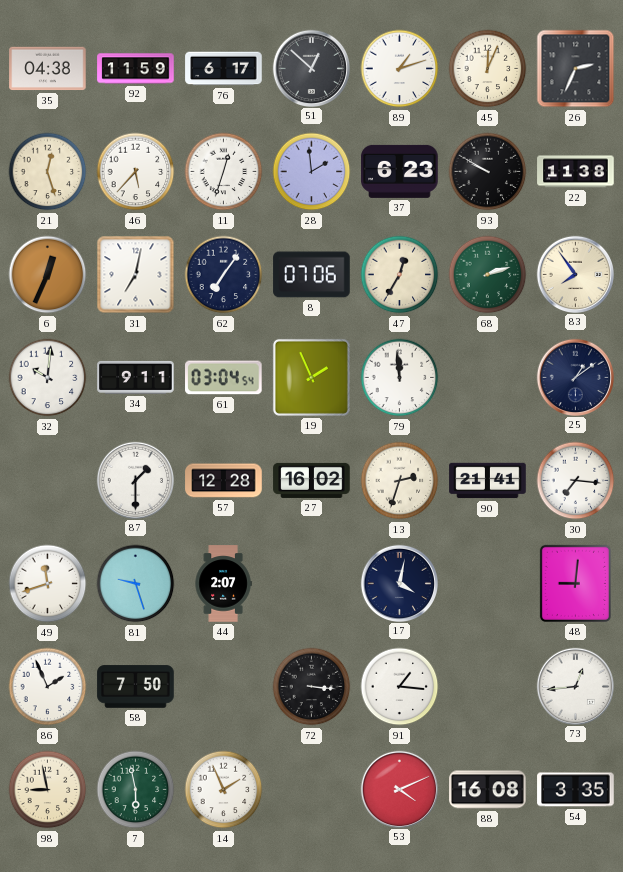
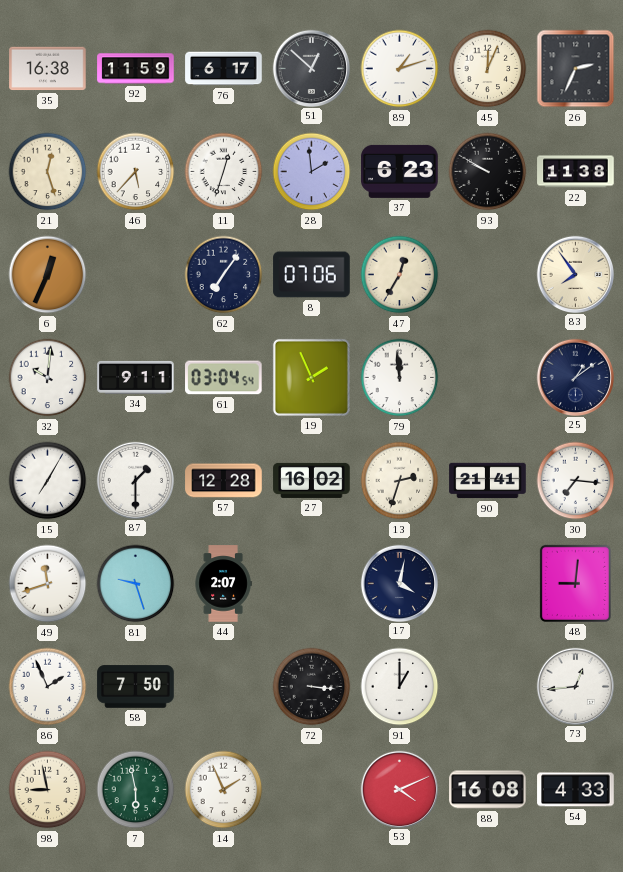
35: 04:38 -> 16:38
31: 7:02 -> none
68: 2:12 -> none
15: none -> 7:05
91: 1:16 -> 1:00
54: 3:35 -> 4:33
